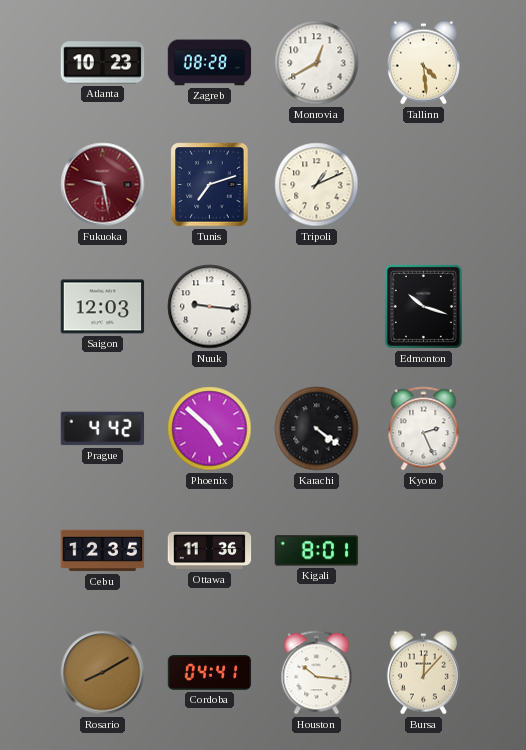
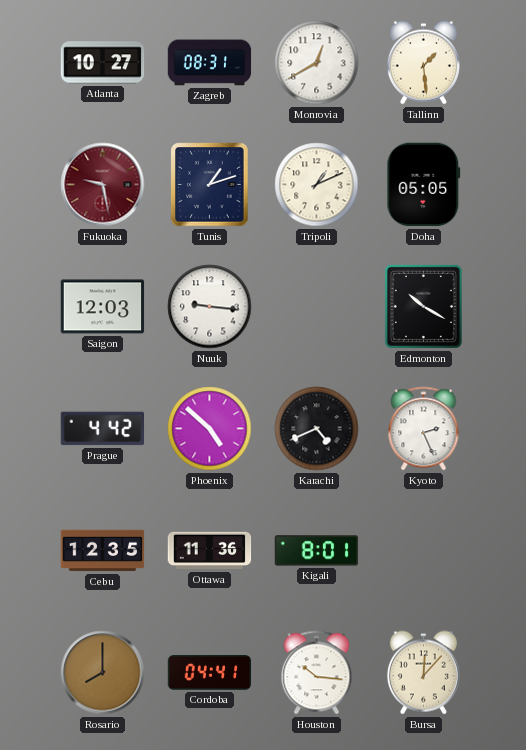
Atlanta: 10:23 -> 10:27
Zagreb: 08:28 -> 08:31
Tallinn: 4:29 -> 1:29
Tunis: 7:12 -> 1:12
Doha: none -> 05:05
Edmonton: 10:18 -> 10:20
Karachi: 4:21 -> 4:41
Rosario: 8:10 -> 8:00
